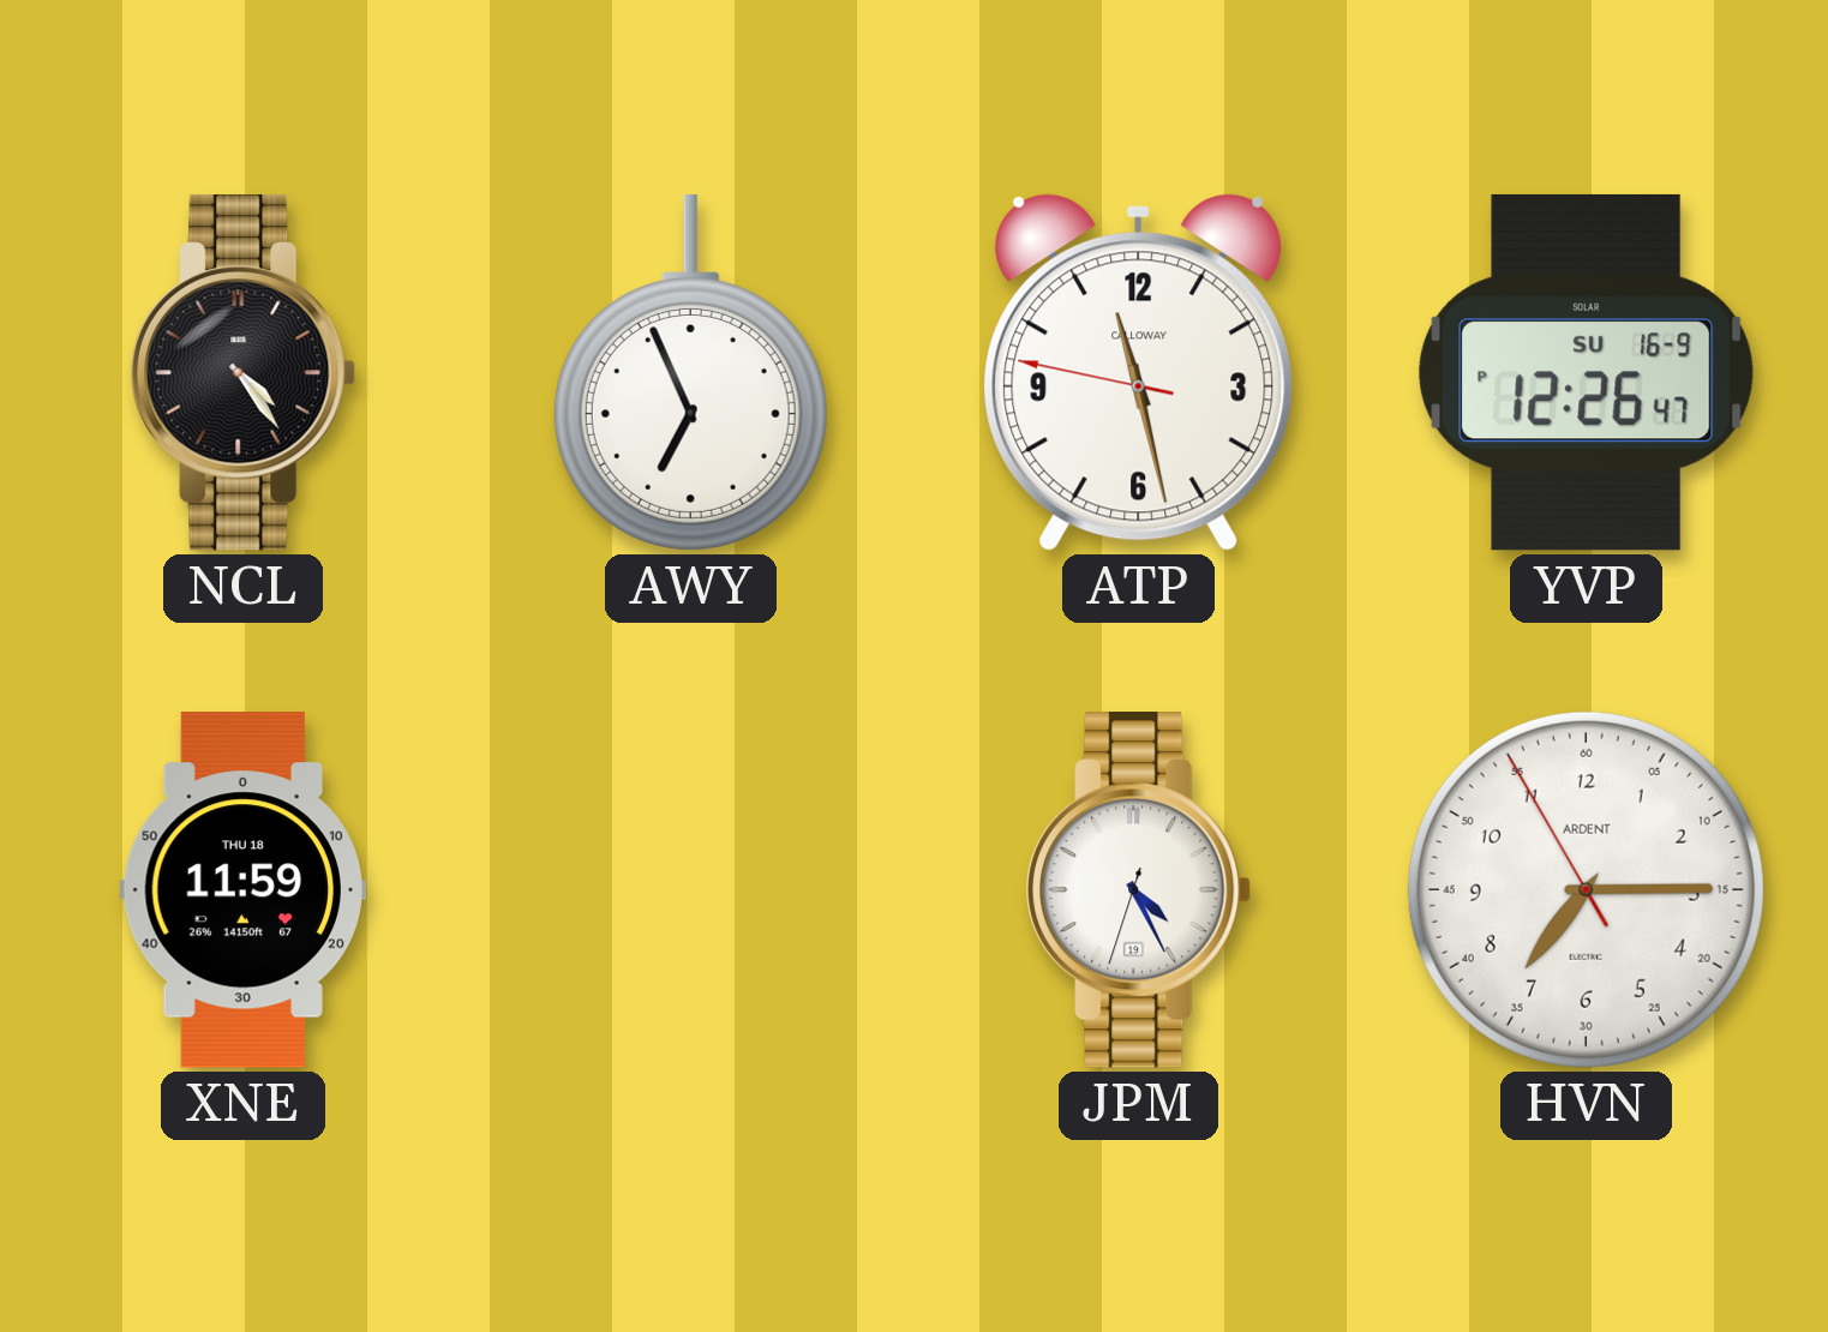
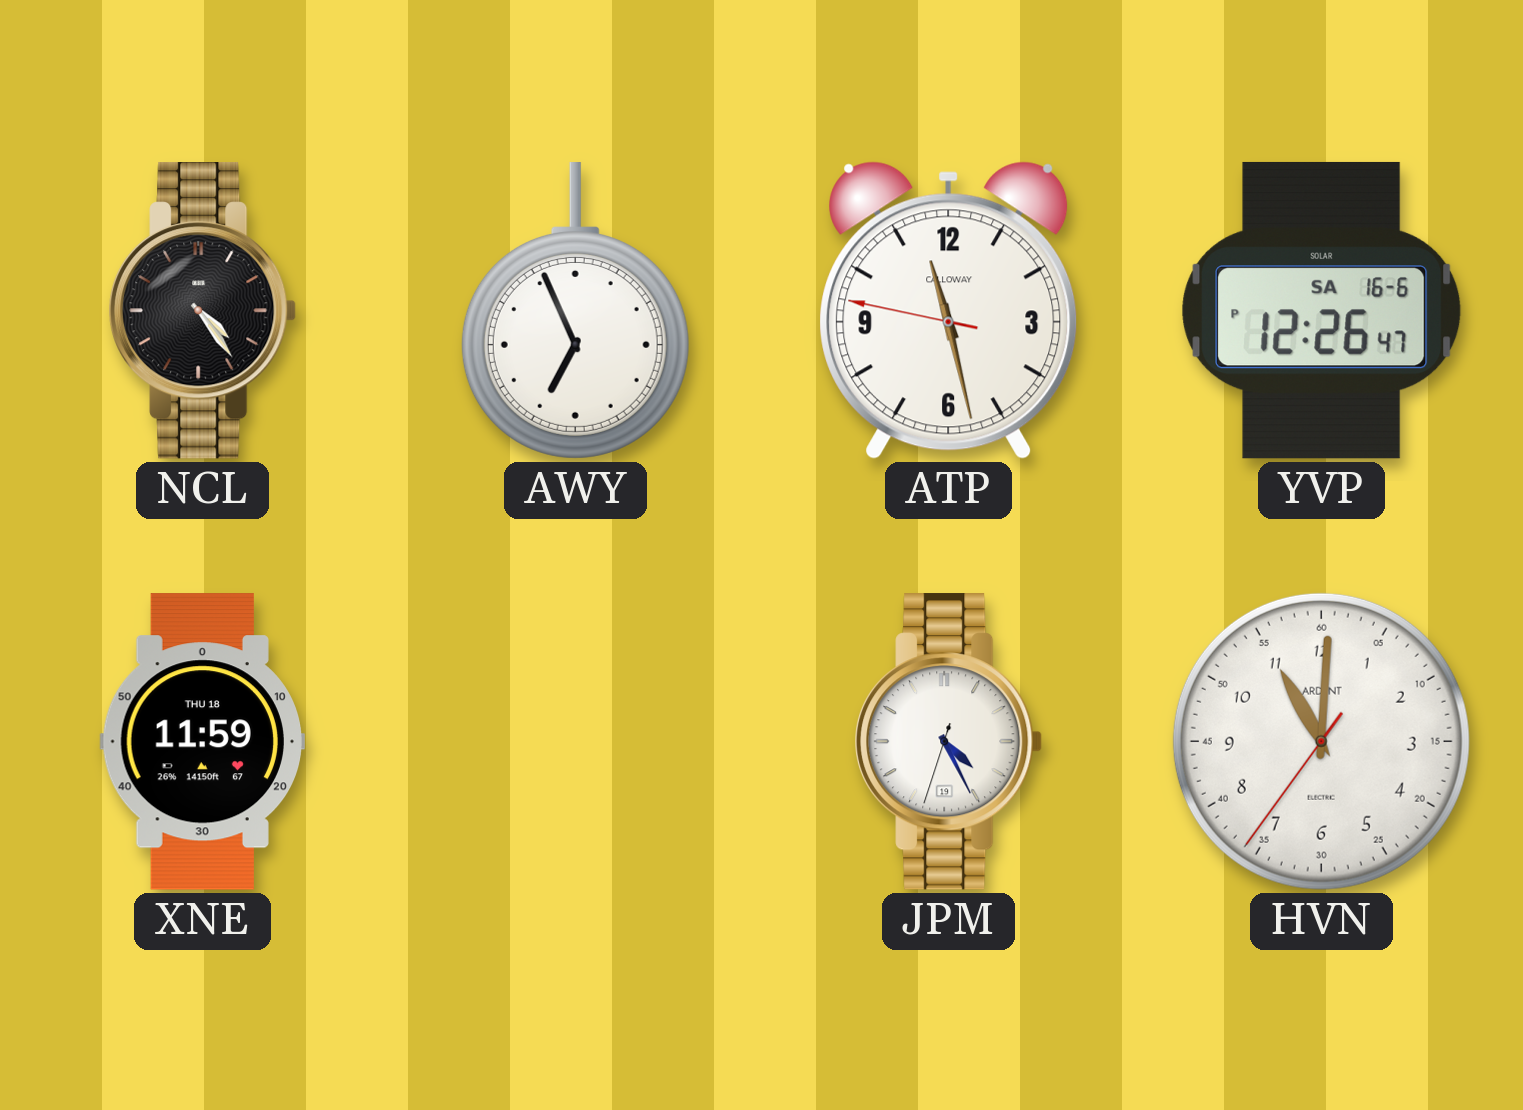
YVP date: SU 16-9 -> SA 16-6
HVN: 7:14 -> 11:00
